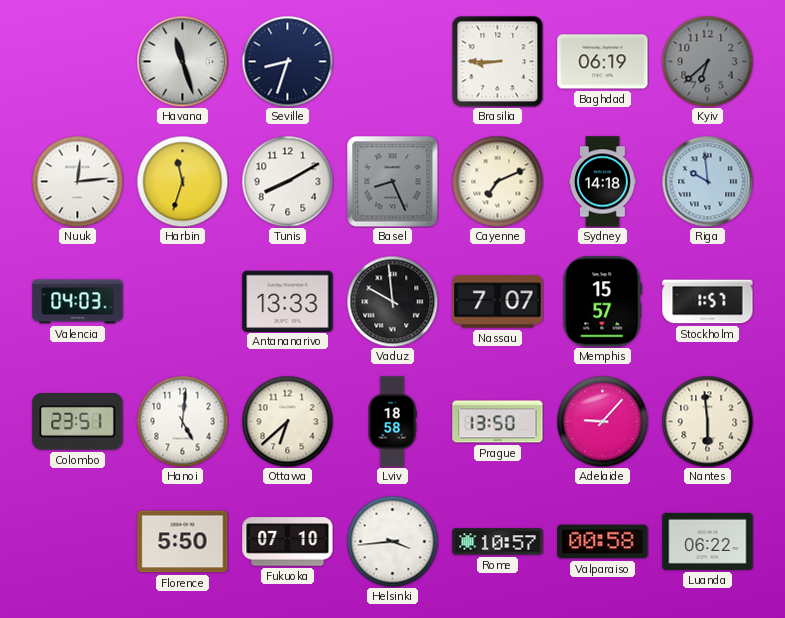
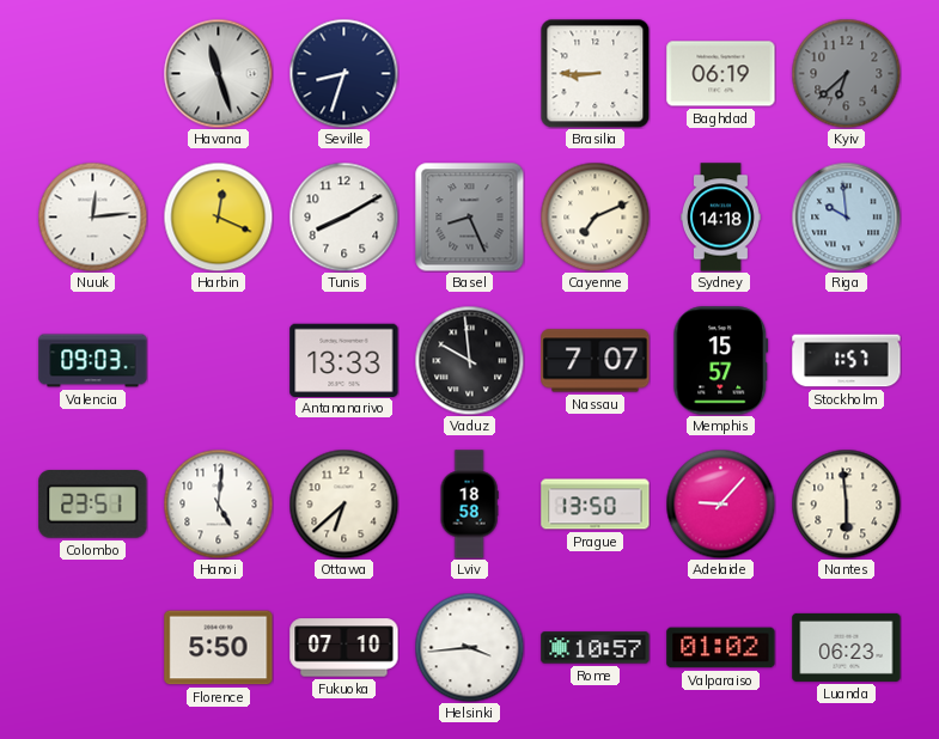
Harbin: 11:33 -> 12:19
Valencia: 04:03 -> 09:03
Valparaiso: 00:58 -> 01:02
Luanda: 06:22 -> 06:23
